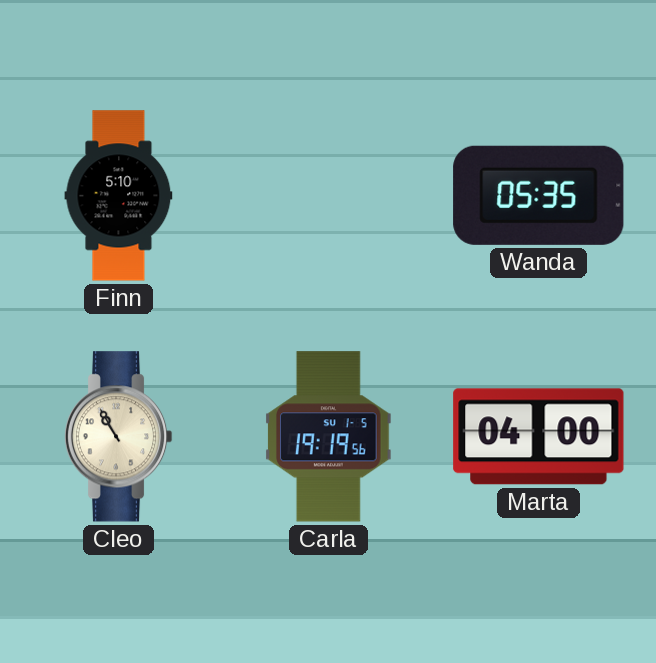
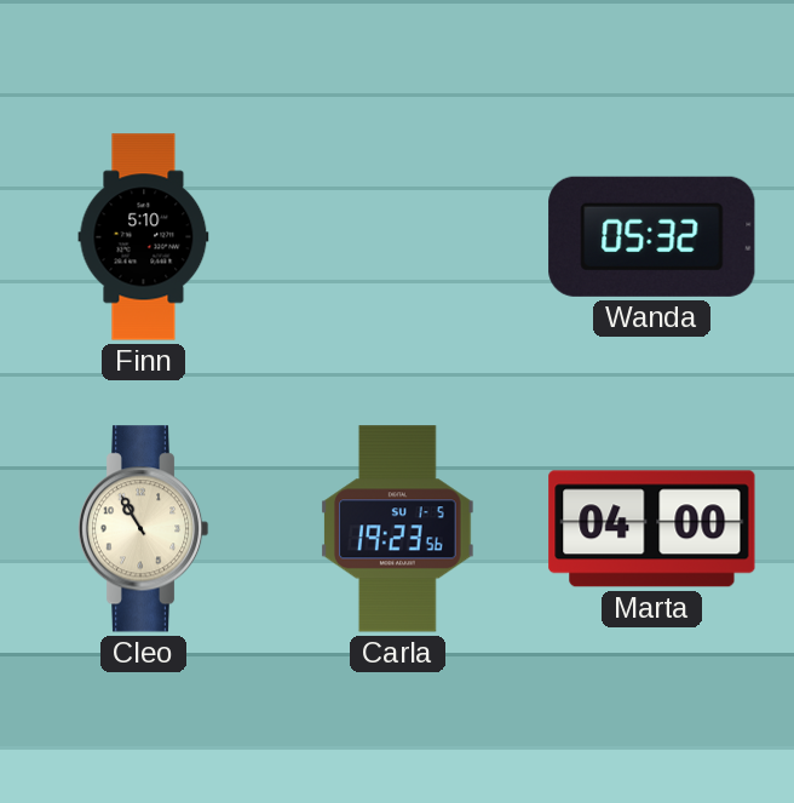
Wanda: 05:35 -> 05:32
Carla: 19:19 -> 19:23
